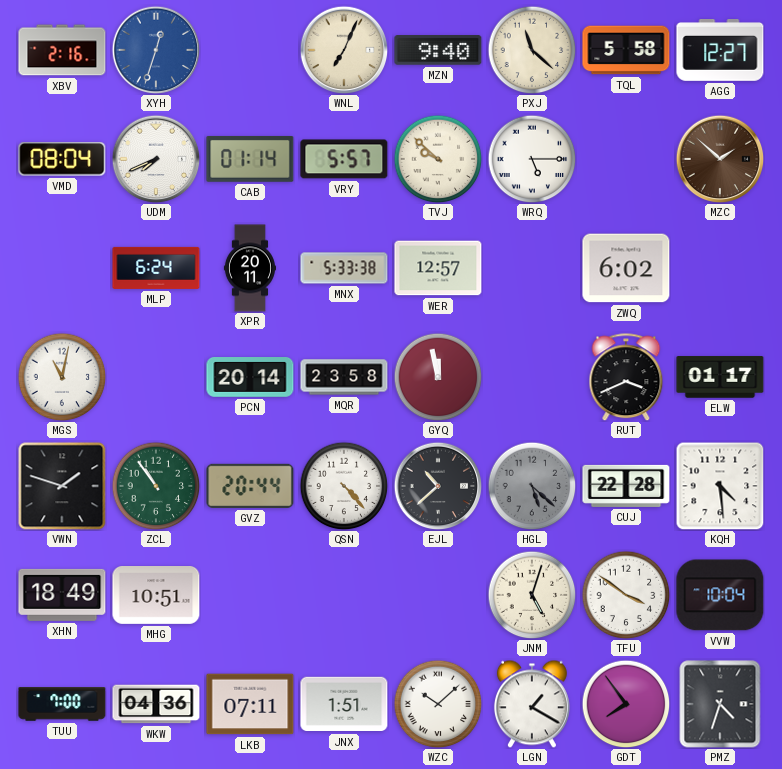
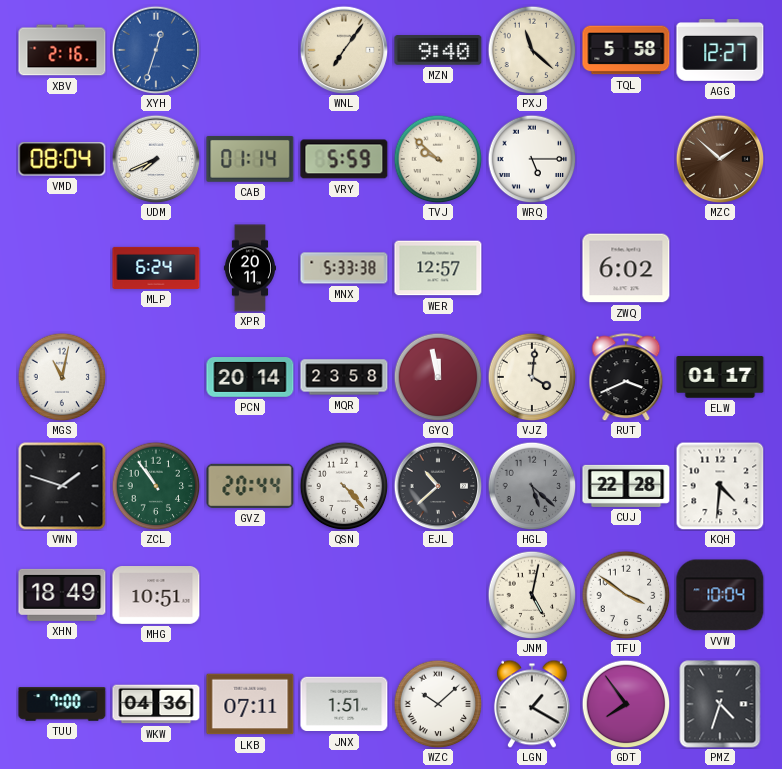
WNL: 7:04 -> 7:06
VRY: 5:57 -> 5:59
VJZ: none -> 4:01
KQH: 4:29 -> 4:31
JNM: 5:03 -> 5:02
